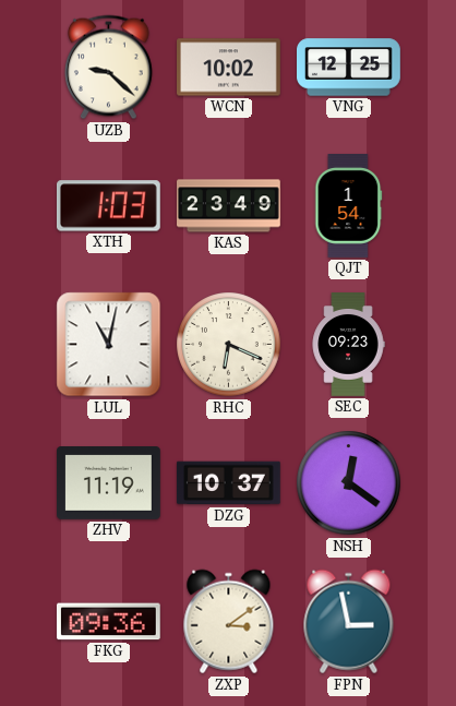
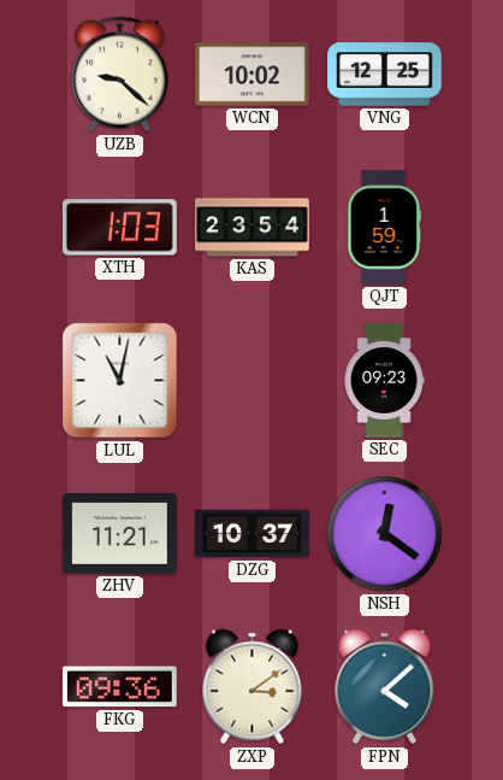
KAS: 23:49 -> 23:54
QJT: 1:54 -> 1:59
RHC: 6:19 -> none
ZHV: 11:19 -> 11:21
FPN: 2:58 -> 4:08
